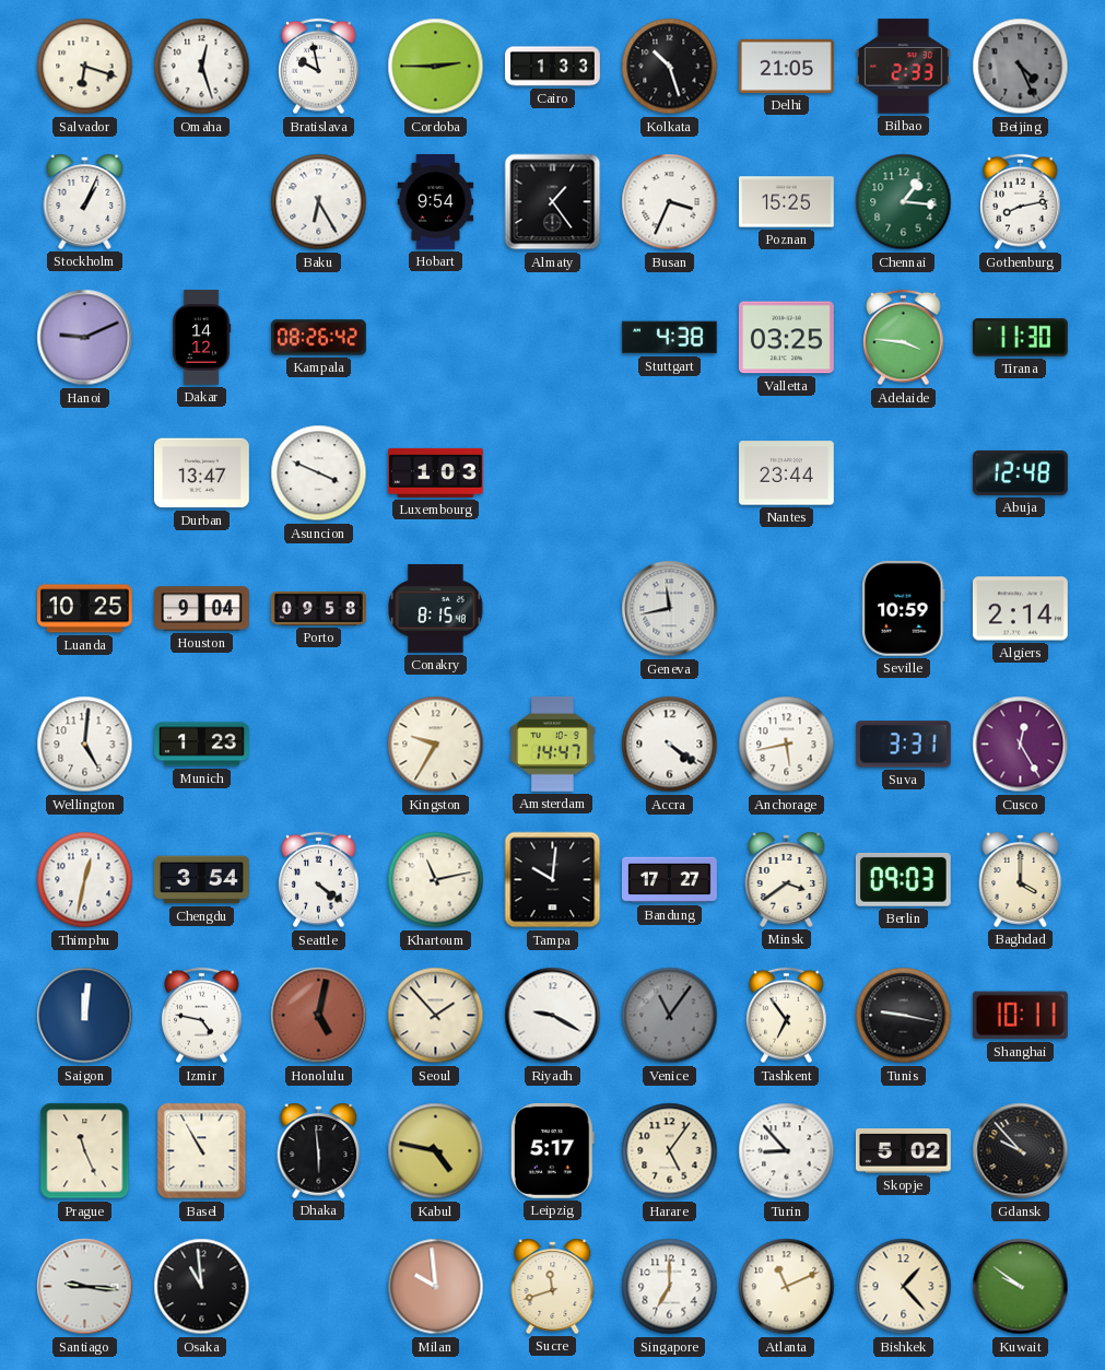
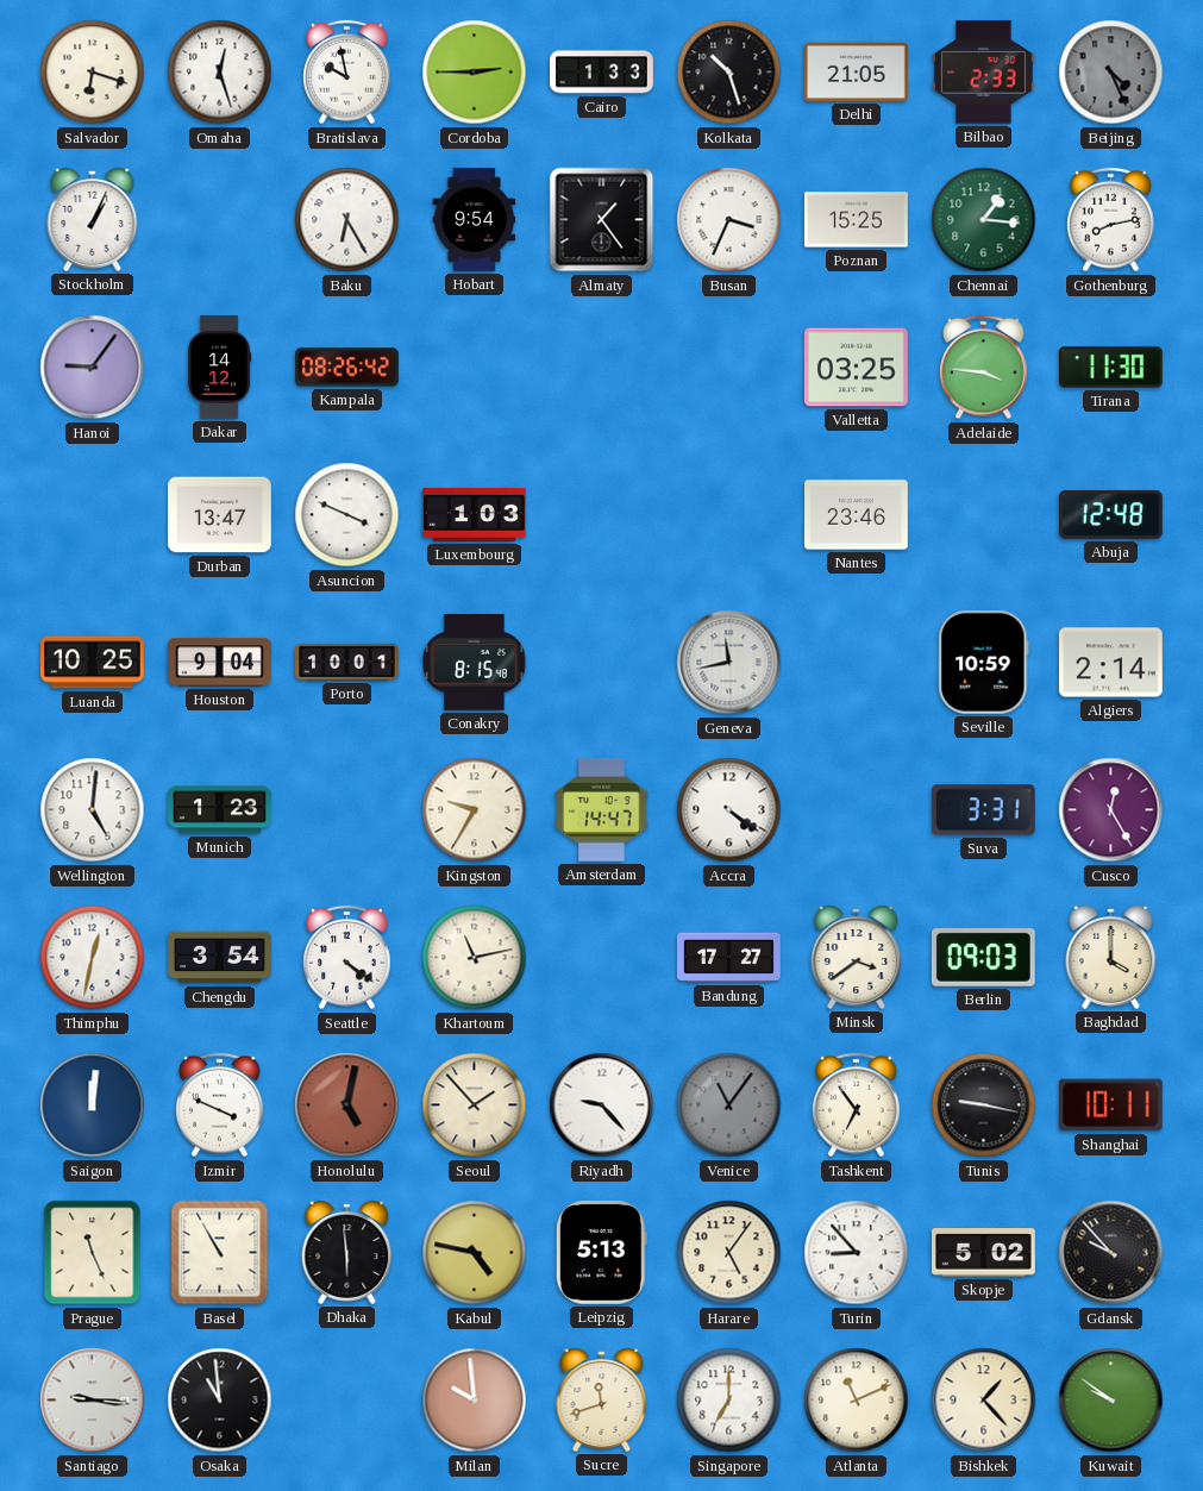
Hanoi: 9:11 -> 9:06
Stuttgart: 4:38 -> none
Nantes: 23:44 -> 23:46
Porto: 09:58 -> 10:01
Anchorage: 5:43 -> none
Tampa: 10:01 -> none
Izmir: 4:47 -> 3:49
Riyadh: 9:20 -> 9:23
Leipzig: 5:17 -> 5:13
